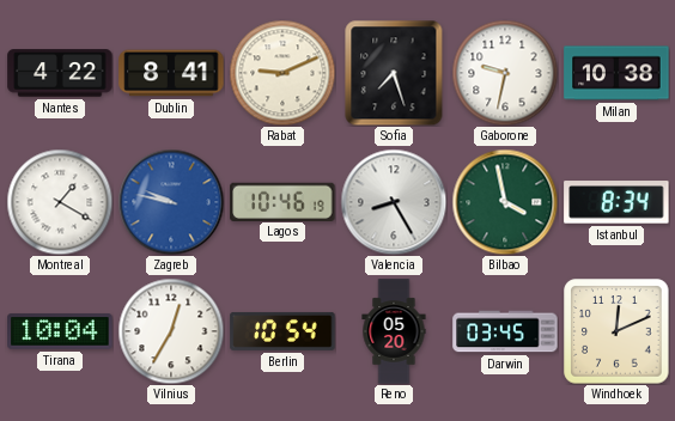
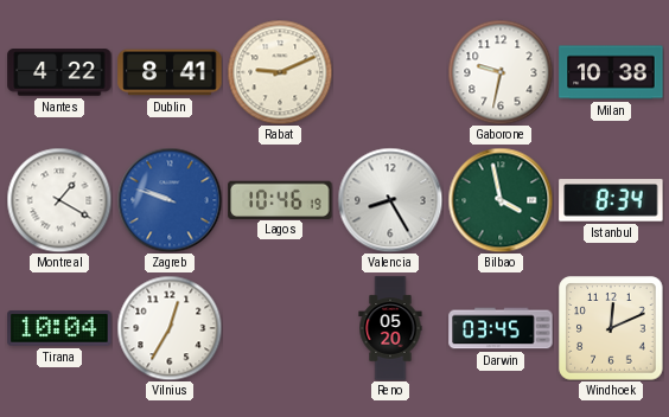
Sofia: 7:27 -> none
Zagreb: 9:47 -> 9:48
Berlin: 10:54 -> none
